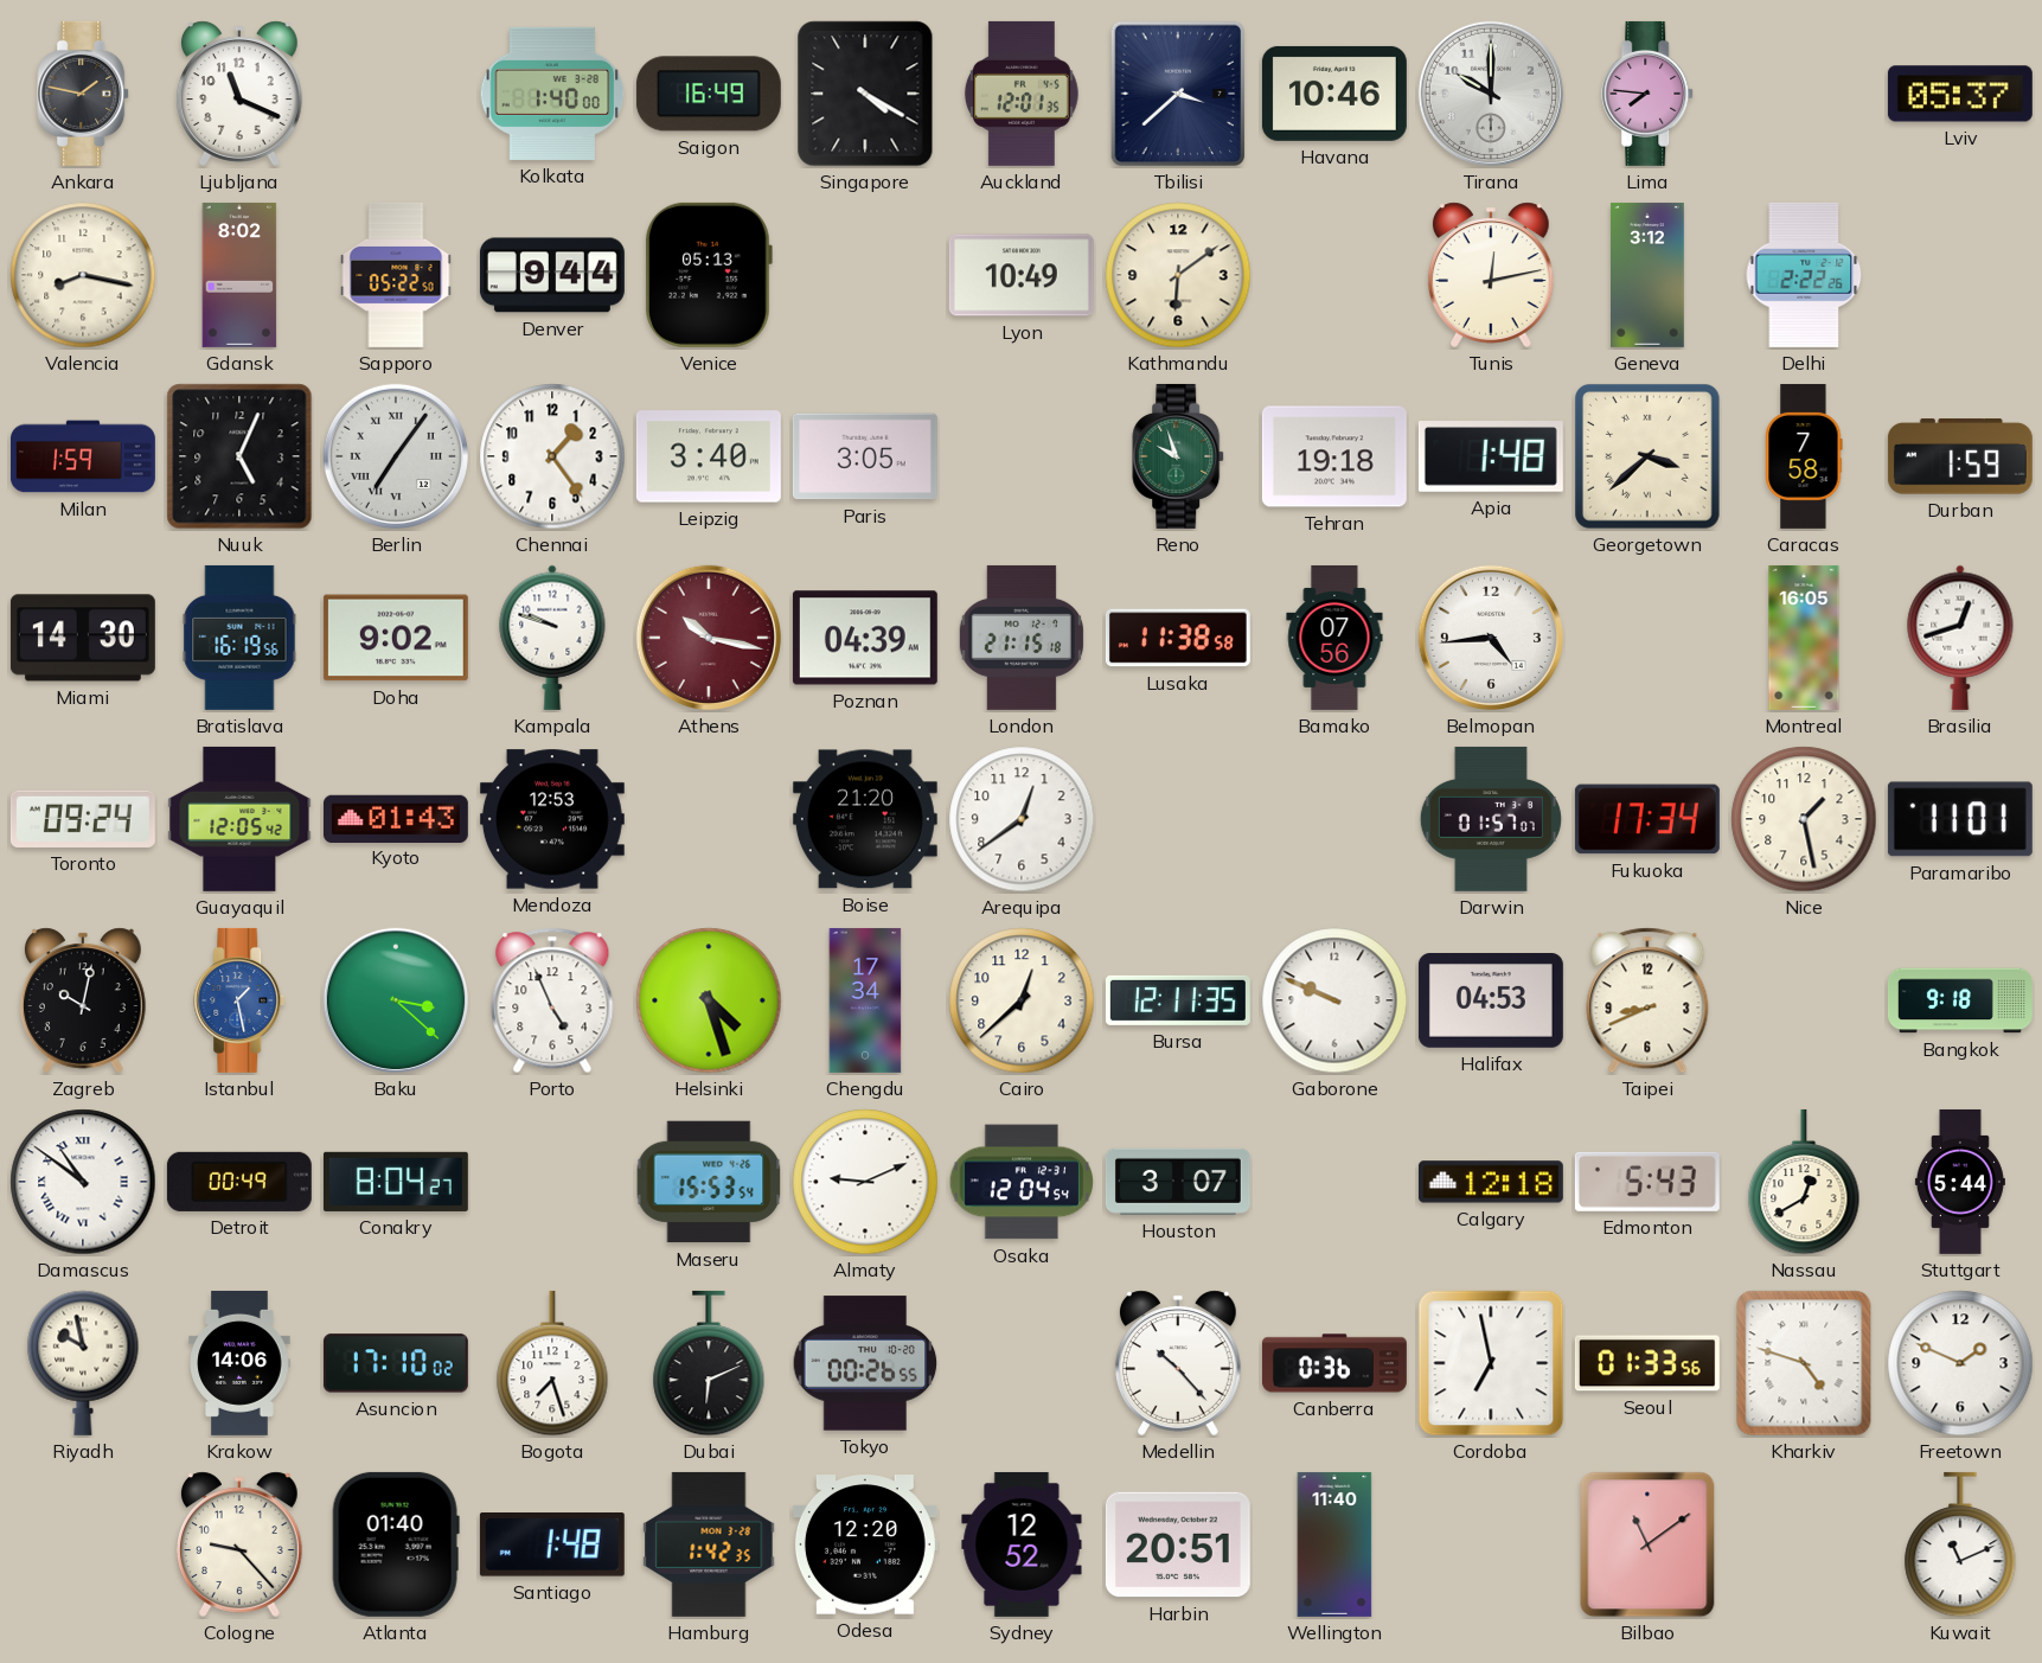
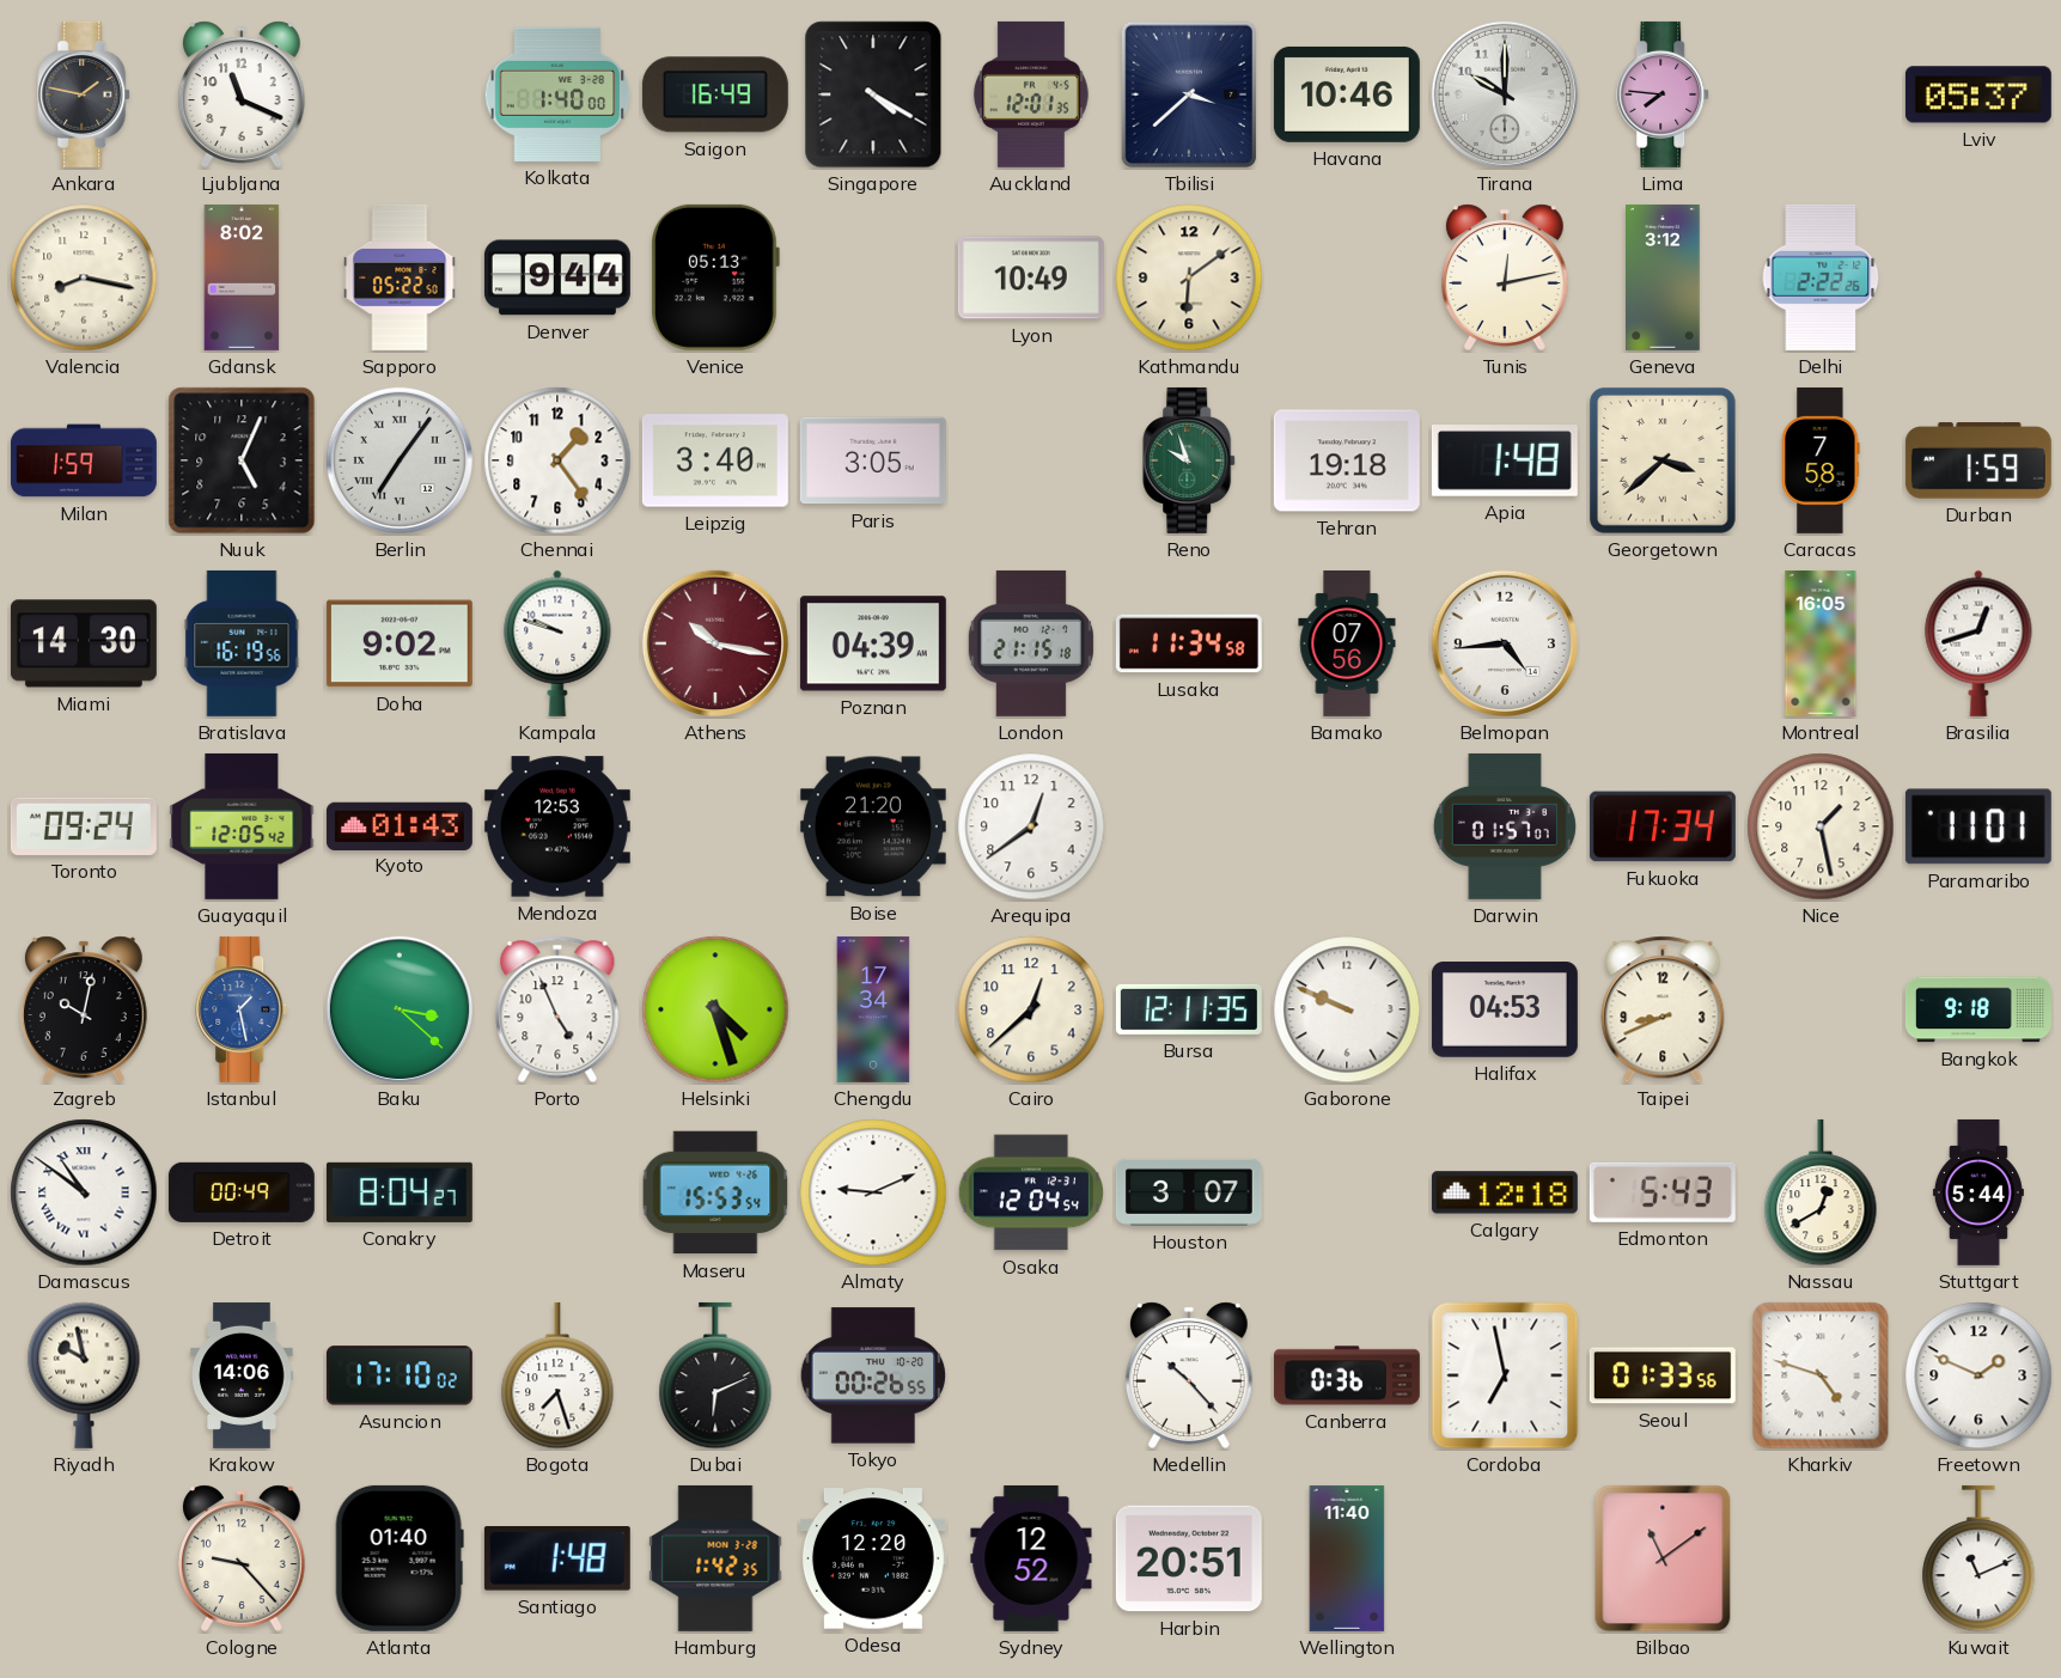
Lusaka: 11:38 -> 11:34
